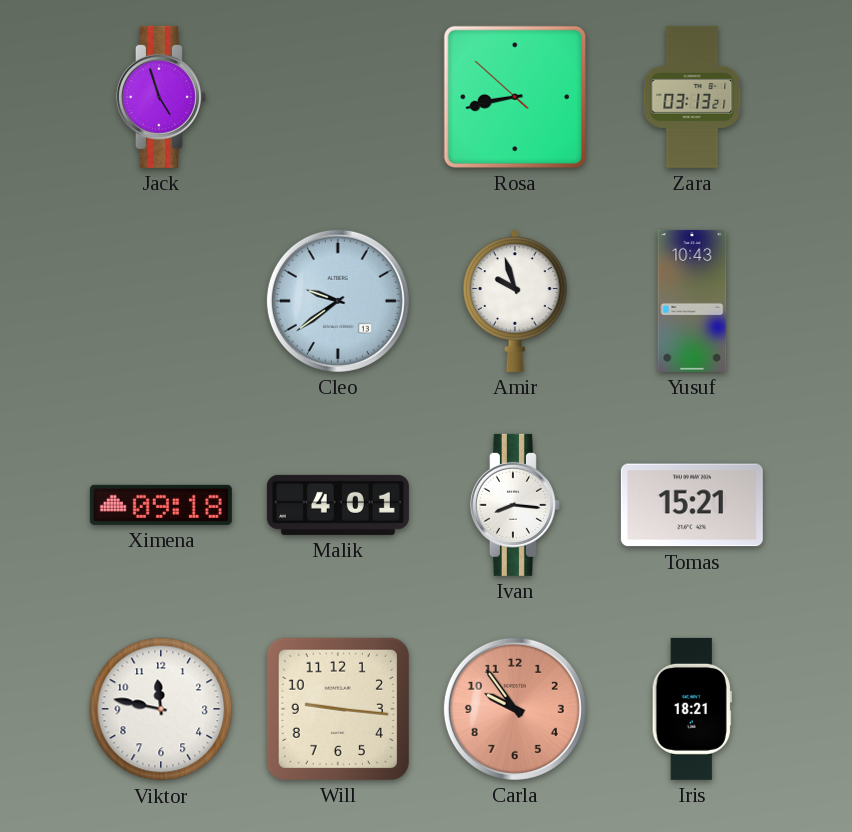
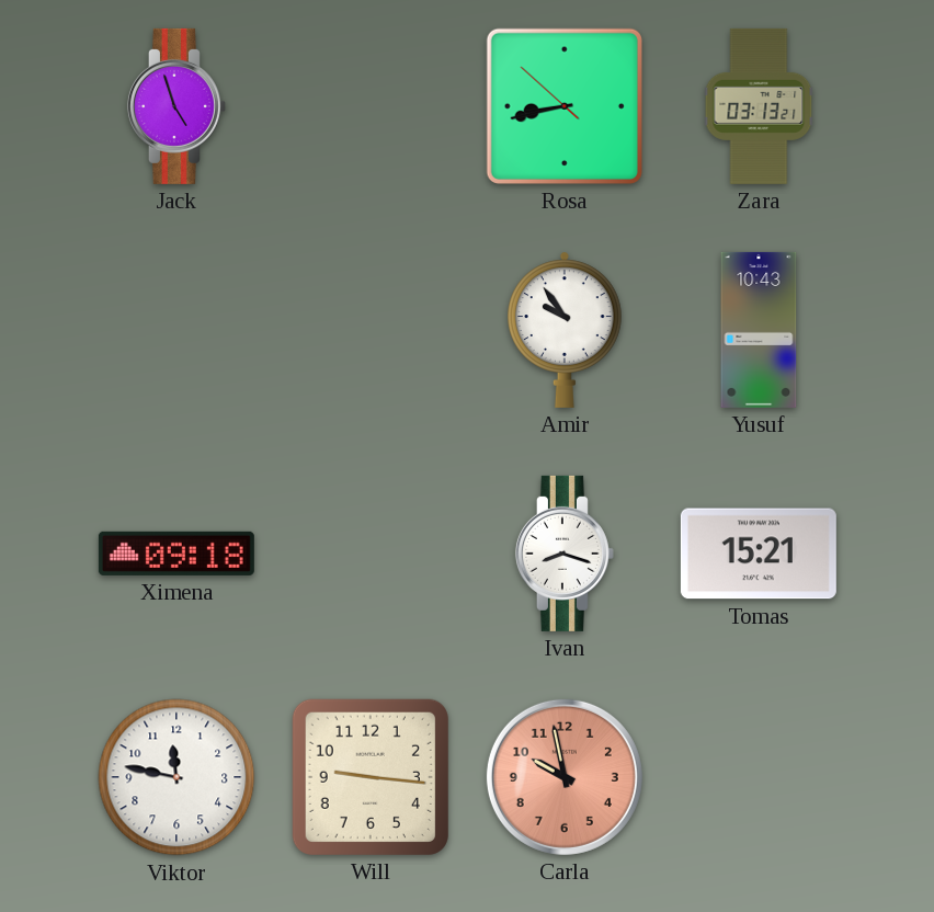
Cleo: 9:39 -> none
Amir: 9:57 -> 9:54
Malik: 4:01 -> none
Ivan: 8:16 -> 8:18
Carla: 9:54 -> 9:58
Iris: 18:21 -> none
